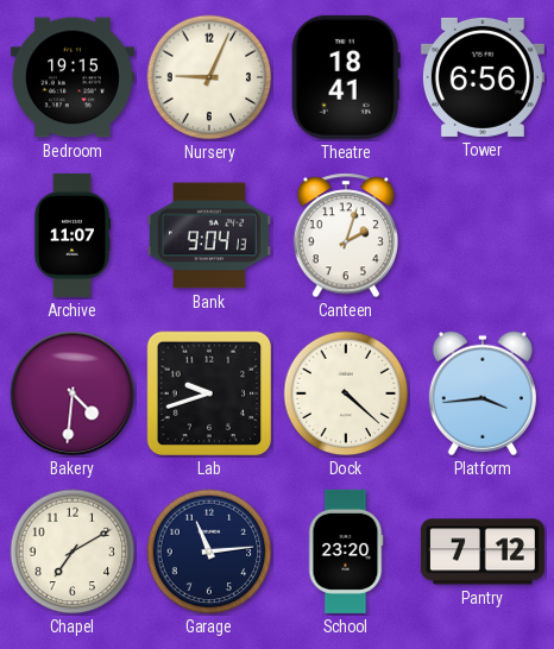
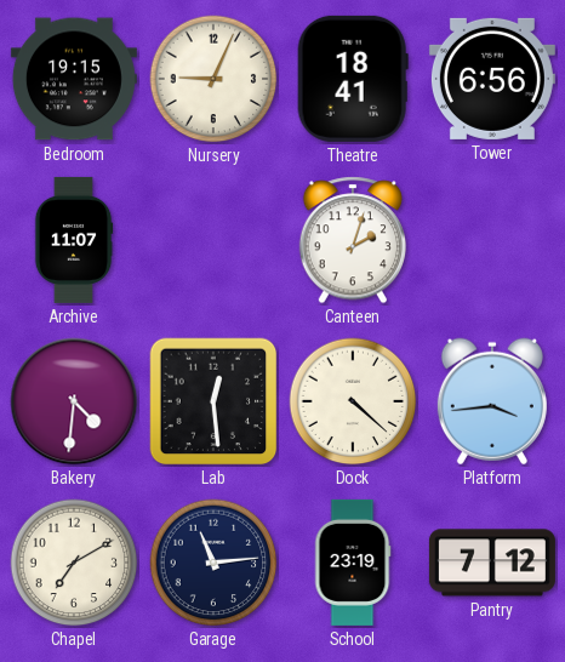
Bank: 9:04 -> none
Lab: 9:42 -> 12:29
School: 23:20 -> 23:19
